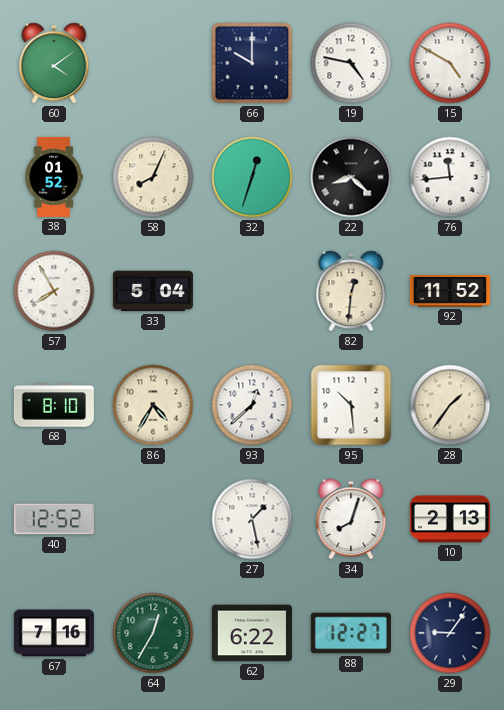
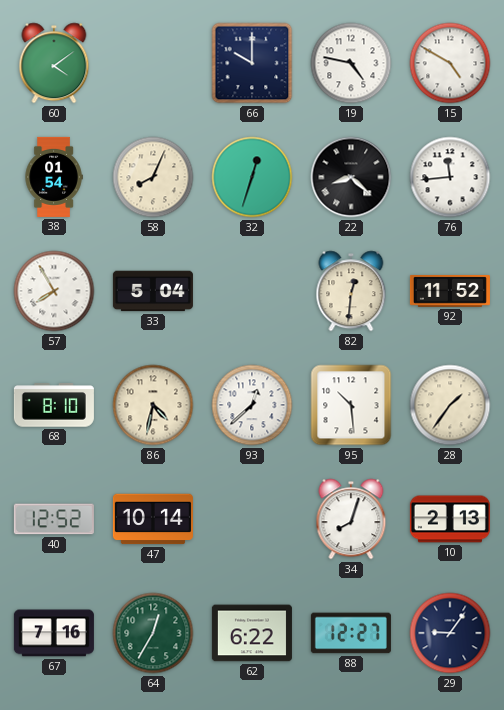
38: 01:52 -> 01:54
86: 4:35 -> 4:32
47: none -> 10:14
27: 1:28 -> none
